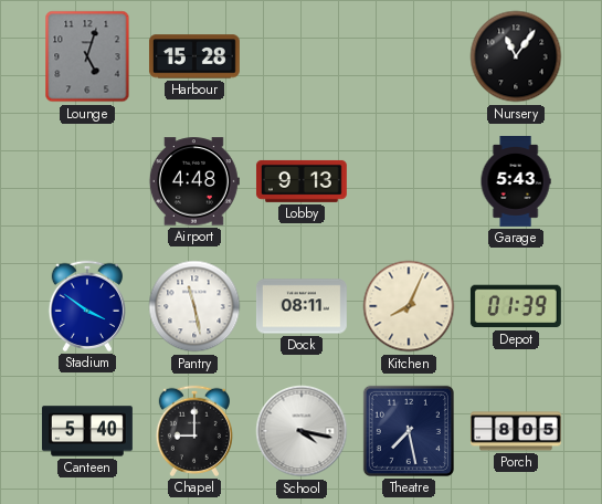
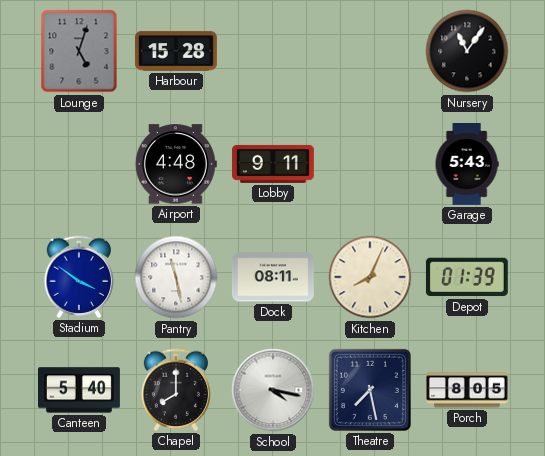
Lobby: 9:13 -> 9:11
Chapel: 9:00 -> 8:00
